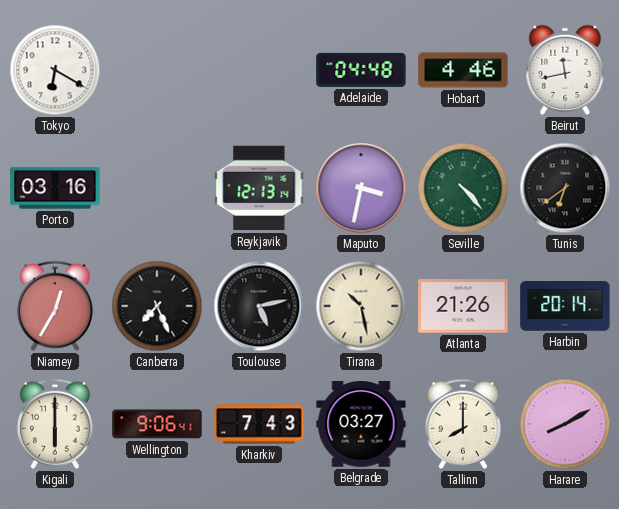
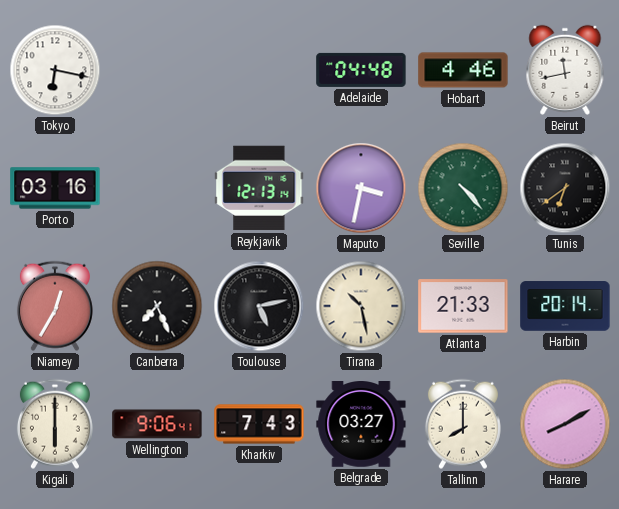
Tokyo: 6:20 -> 6:17
Atlanta: 21:26 -> 21:33
